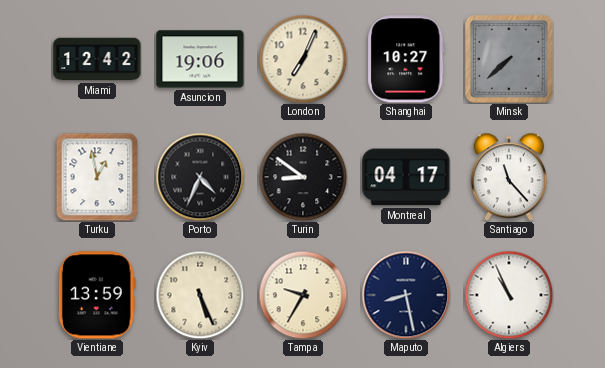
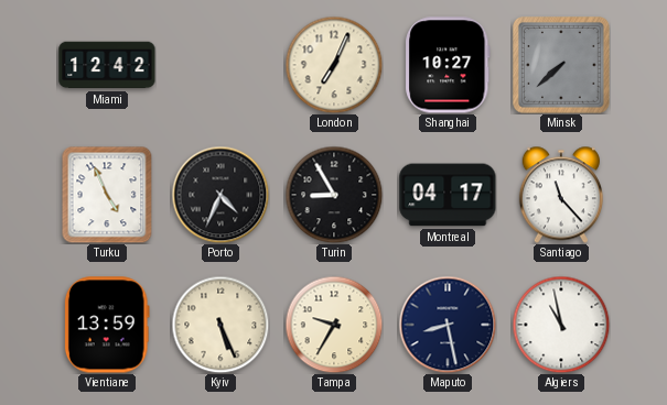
Asuncion: 19:06 -> none
Turku: 12:58 -> 4:56
Turin: 8:51 -> 8:55
Algiers: 10:56 -> 10:58
